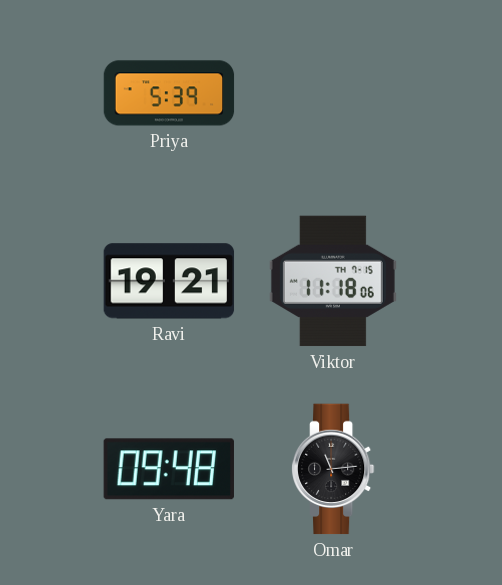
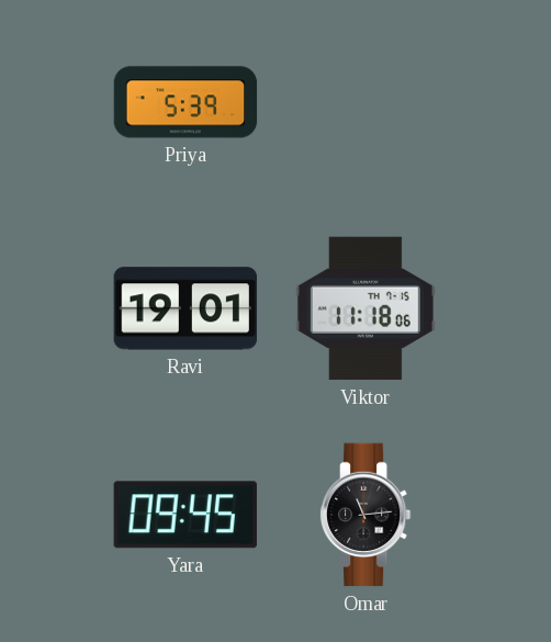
Ravi: 19:21 -> 19:01
Yara: 09:48 -> 09:45
